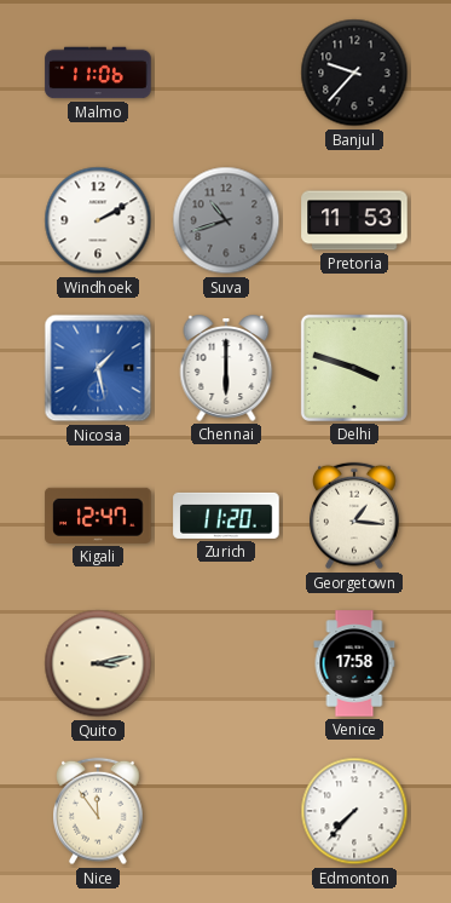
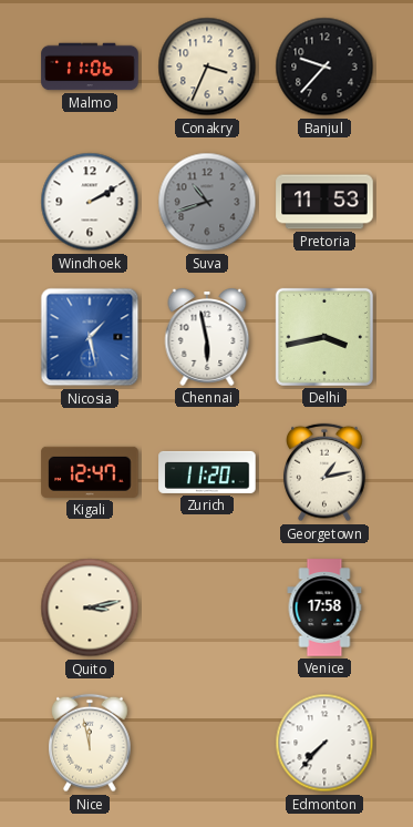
Conakry: none -> 3:34
Chennai: 6:00 -> 5:58
Delhi: 3:48 -> 3:43
Georgetown: 1:16 -> 1:13
Nice: 11:54 -> 11:58
